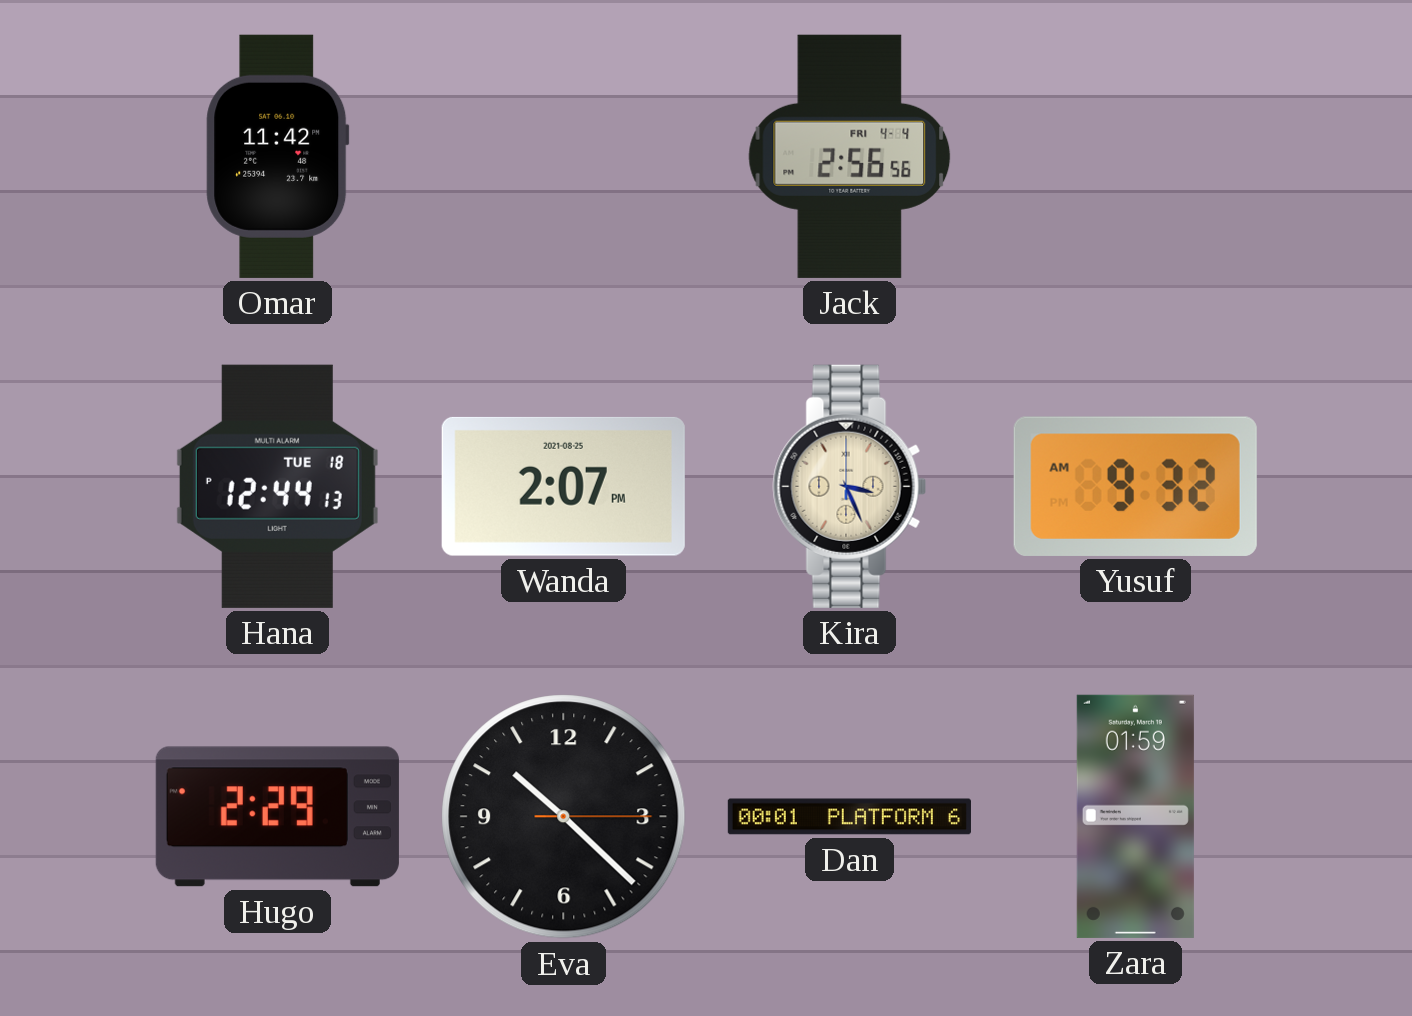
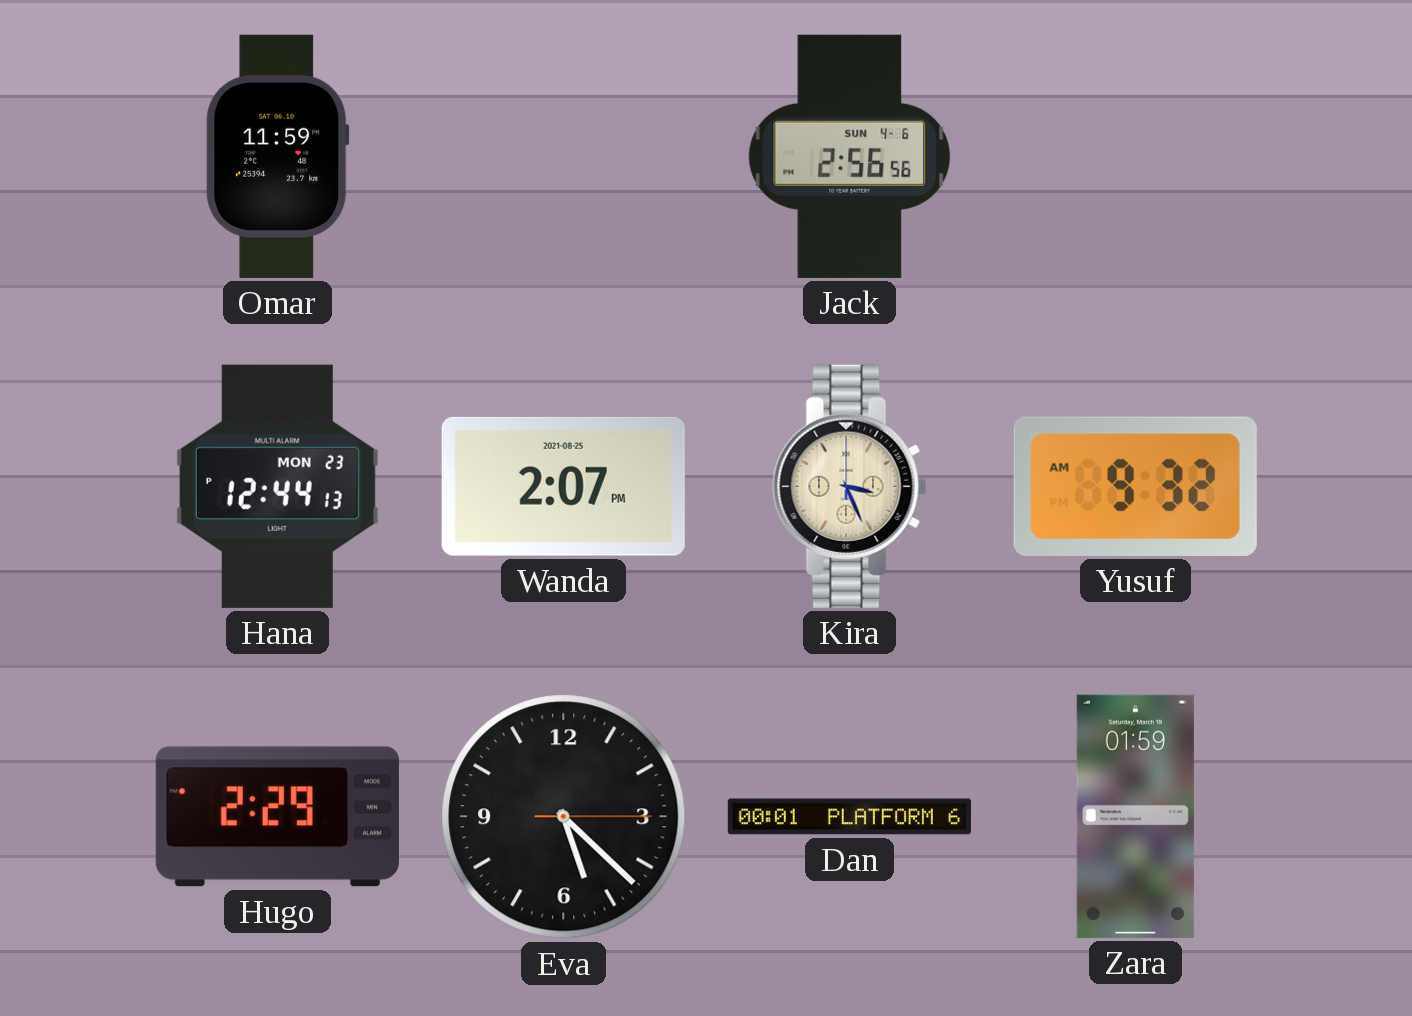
Omar: 11:42 -> 11:59
Jack date: FRI 4-4 -> SUN 4-6
Hana date: TUE 18 -> MON 23
Eva: 10:22 -> 5:22
